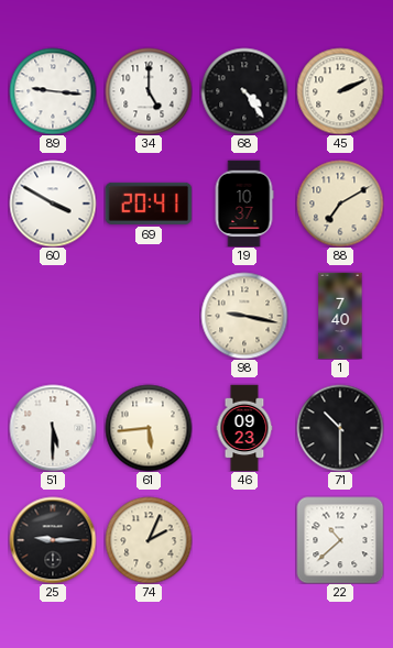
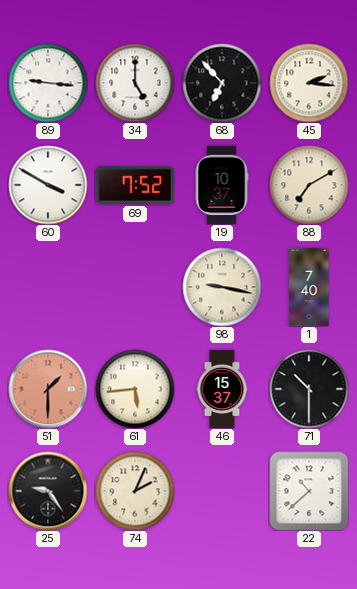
68: 4:24 -> 6:53
45: 2:11 -> 2:16
69: 20:41 -> 7:52
51: 5:30 -> 1:30
51 dial: white -> salmon
46: 09:23 -> 15:37
25: 9:15 -> 9:24
